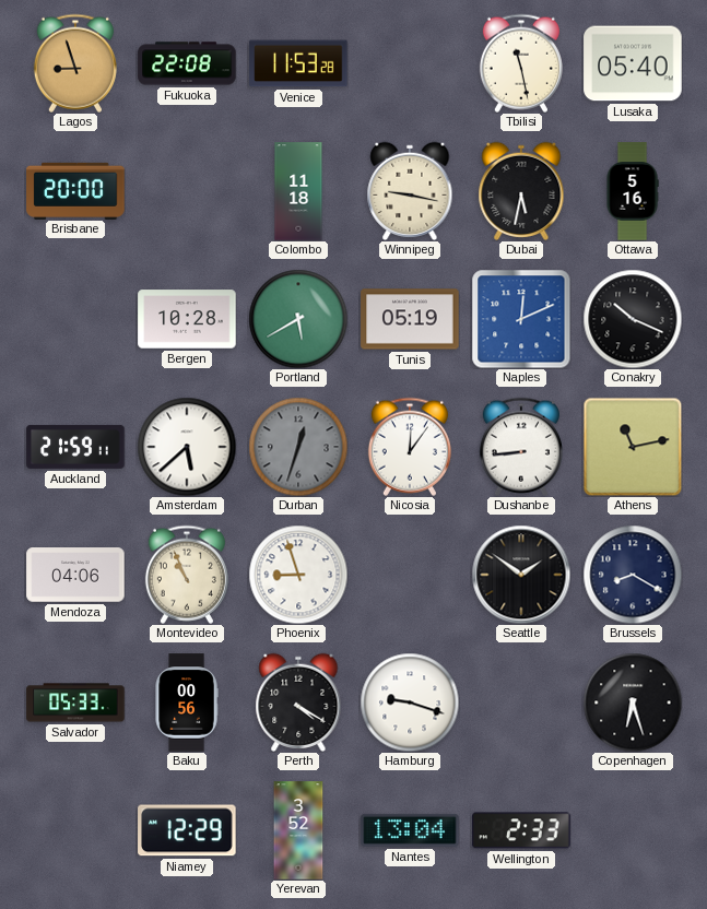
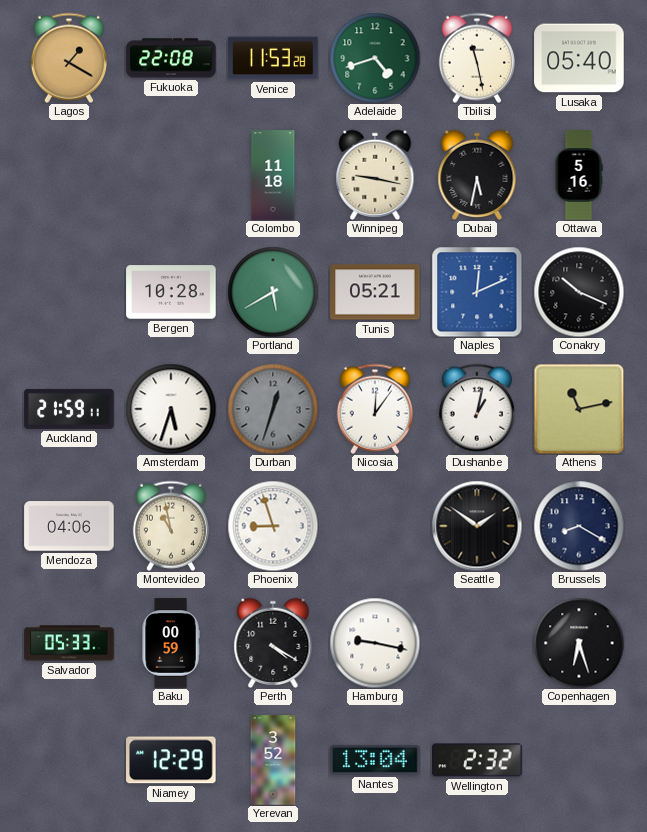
Lagos: 8:57 -> 1:20
Adelaide: none -> 4:42
Brisbane: 20:00 -> none
Tunis: 05:19 -> 05:21
Amsterdam: 5:38 -> 5:33
Dushanbe: 8:44 -> 1:02
Montevideo: 10:56 -> 10:58
Baku: 00:56 -> 00:59
Hamburg: 9:18 -> 9:17
Wellington: 2:33 -> 2:32
